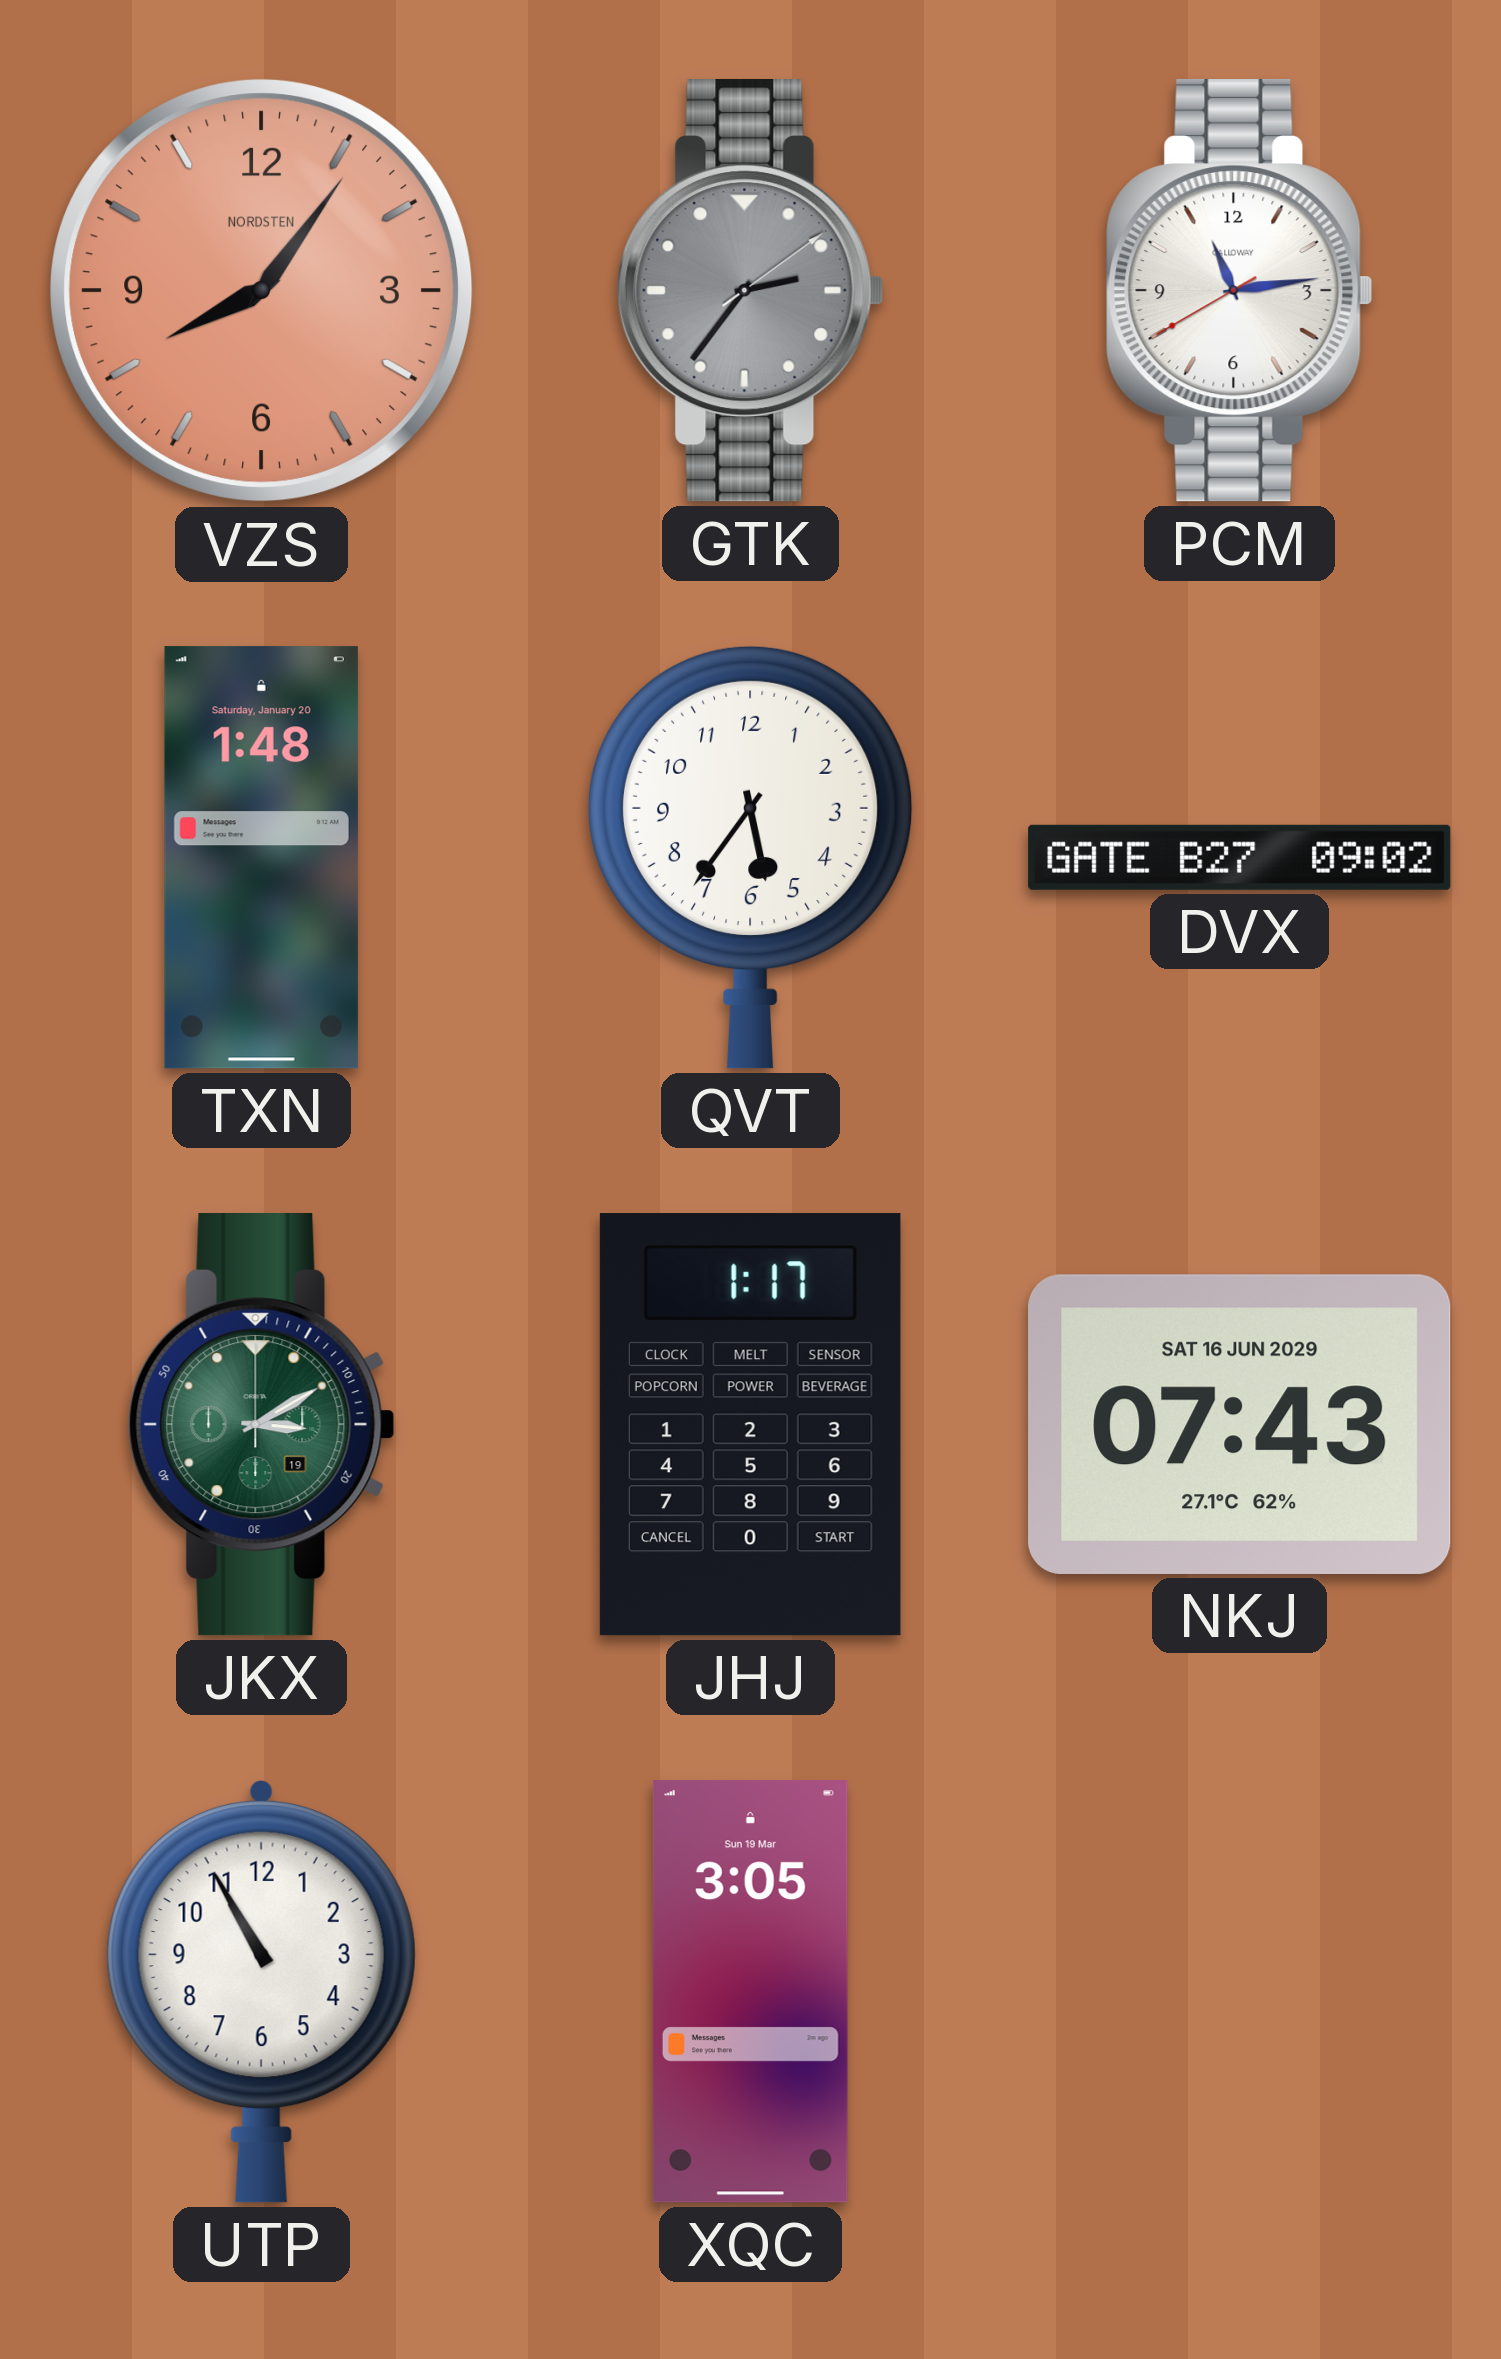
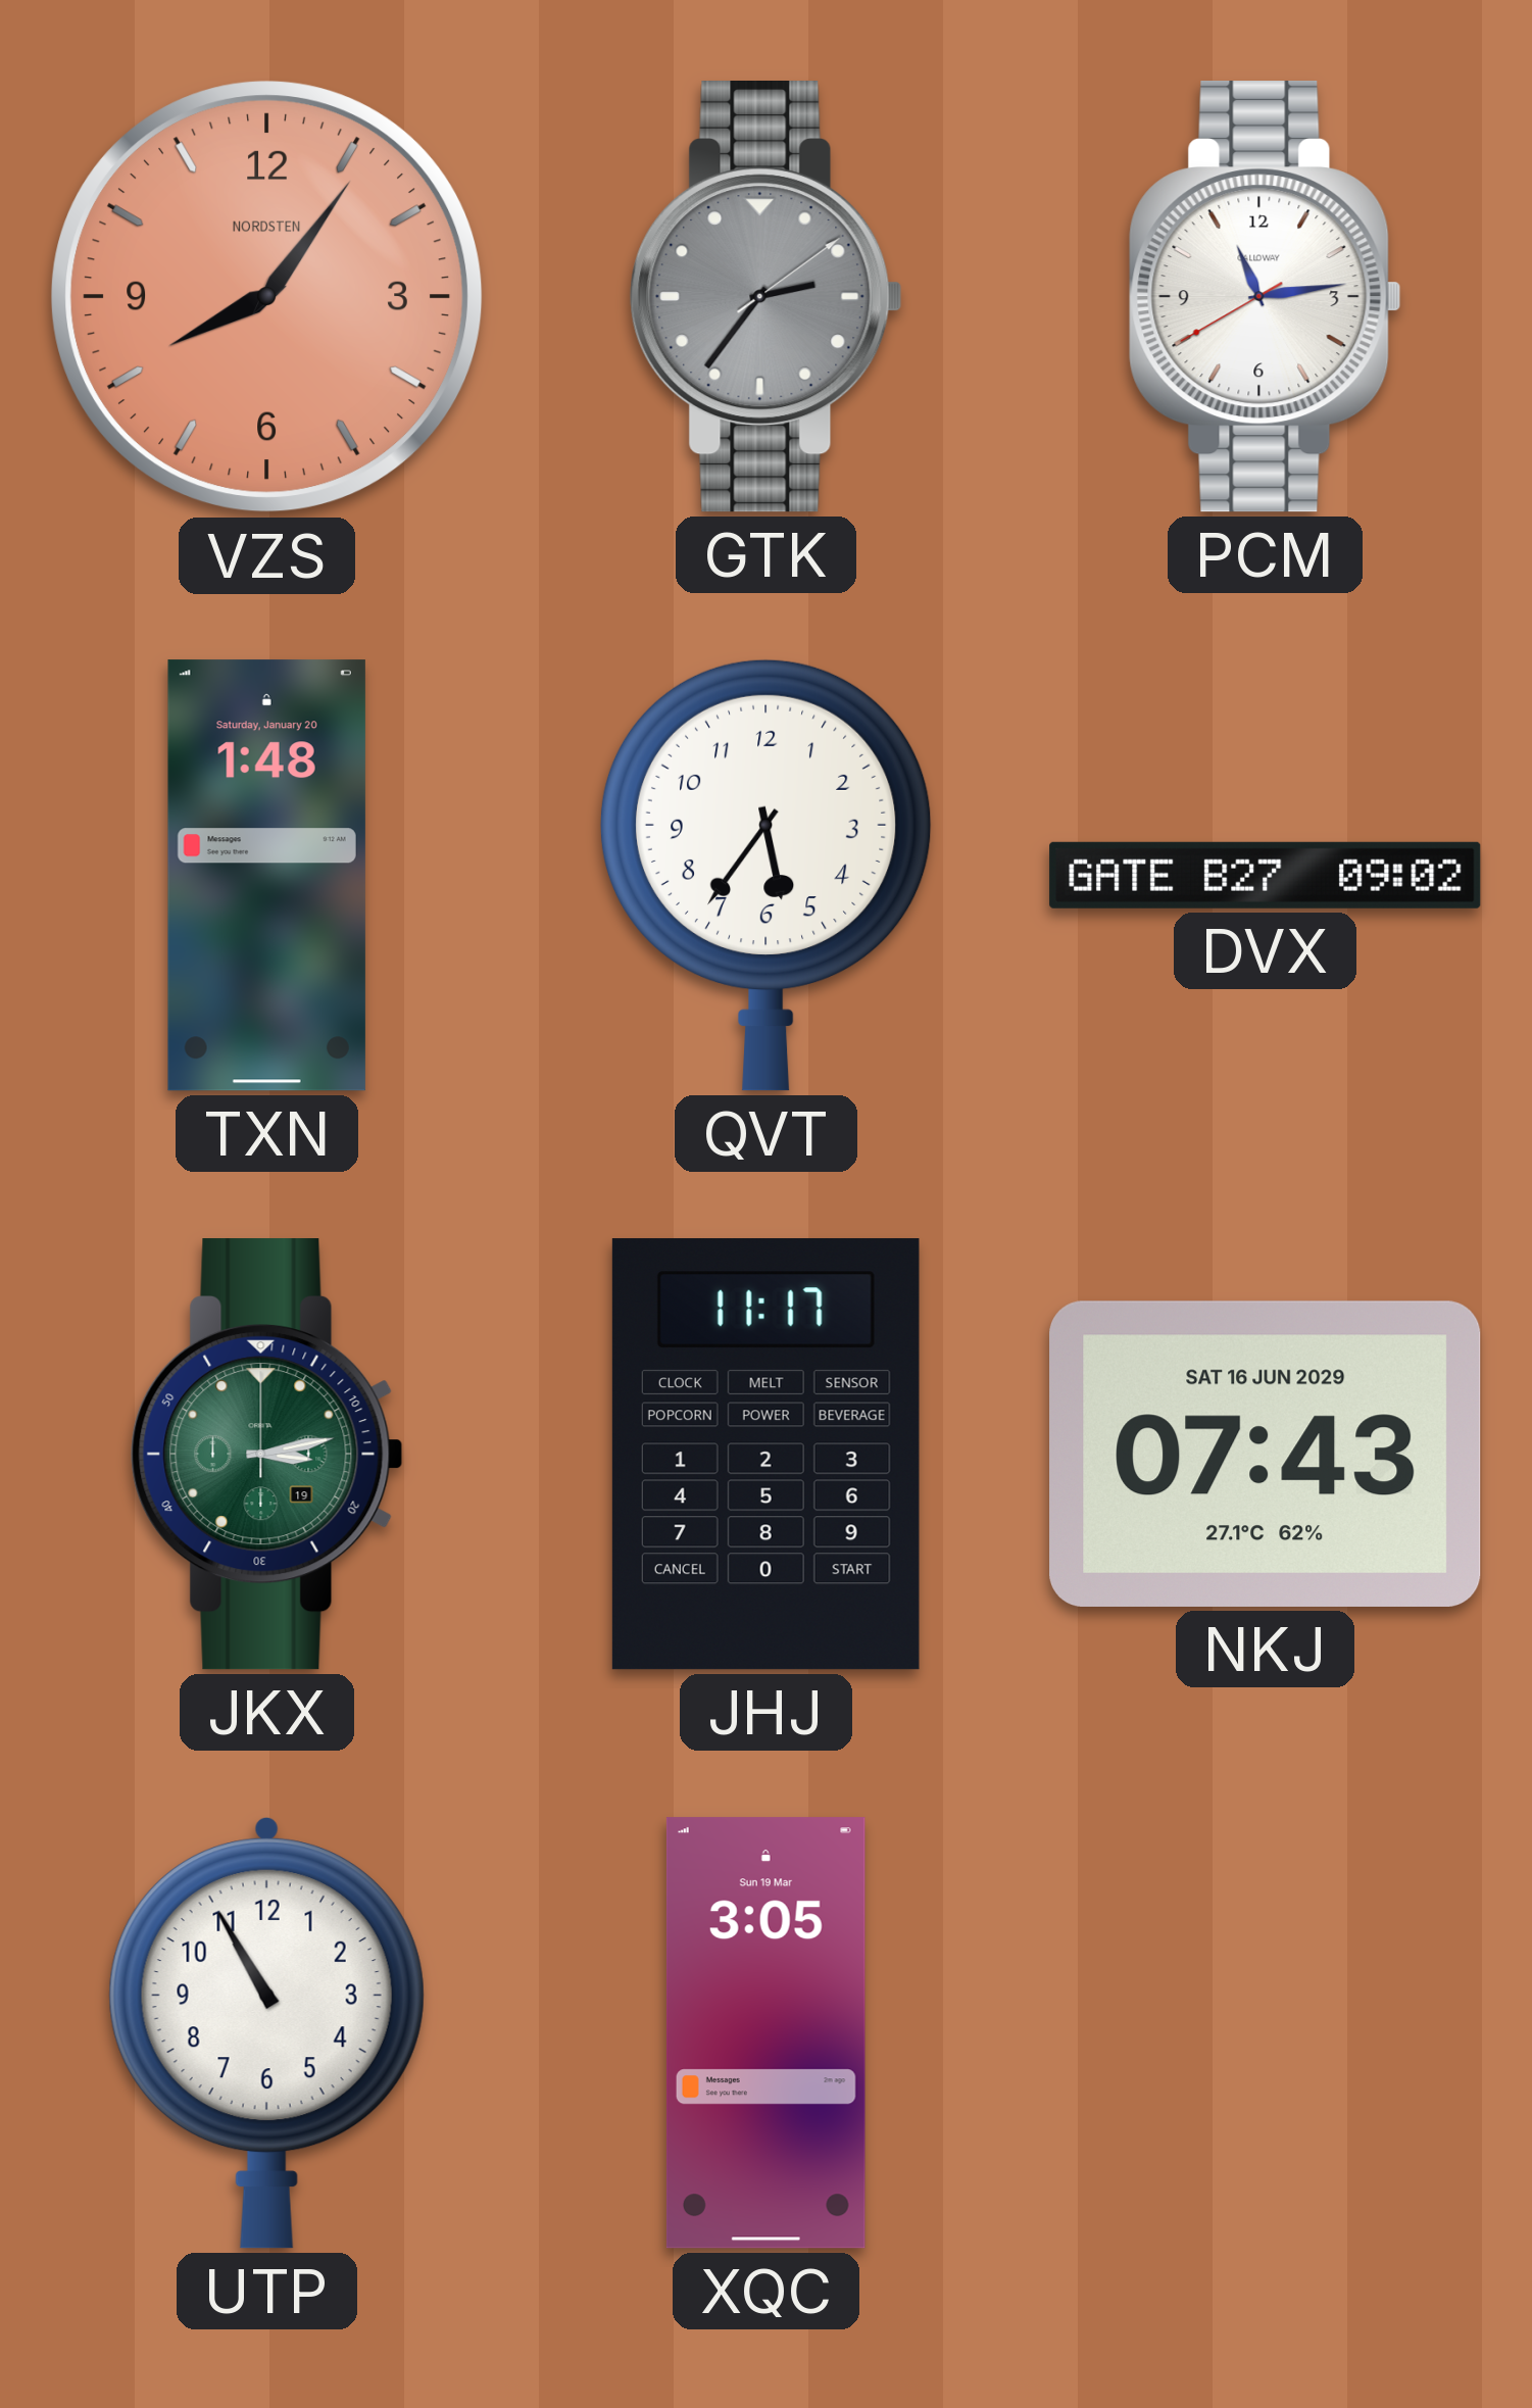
JKX: 3:10 -> 3:13
JHJ: 1:17 -> 11:17
